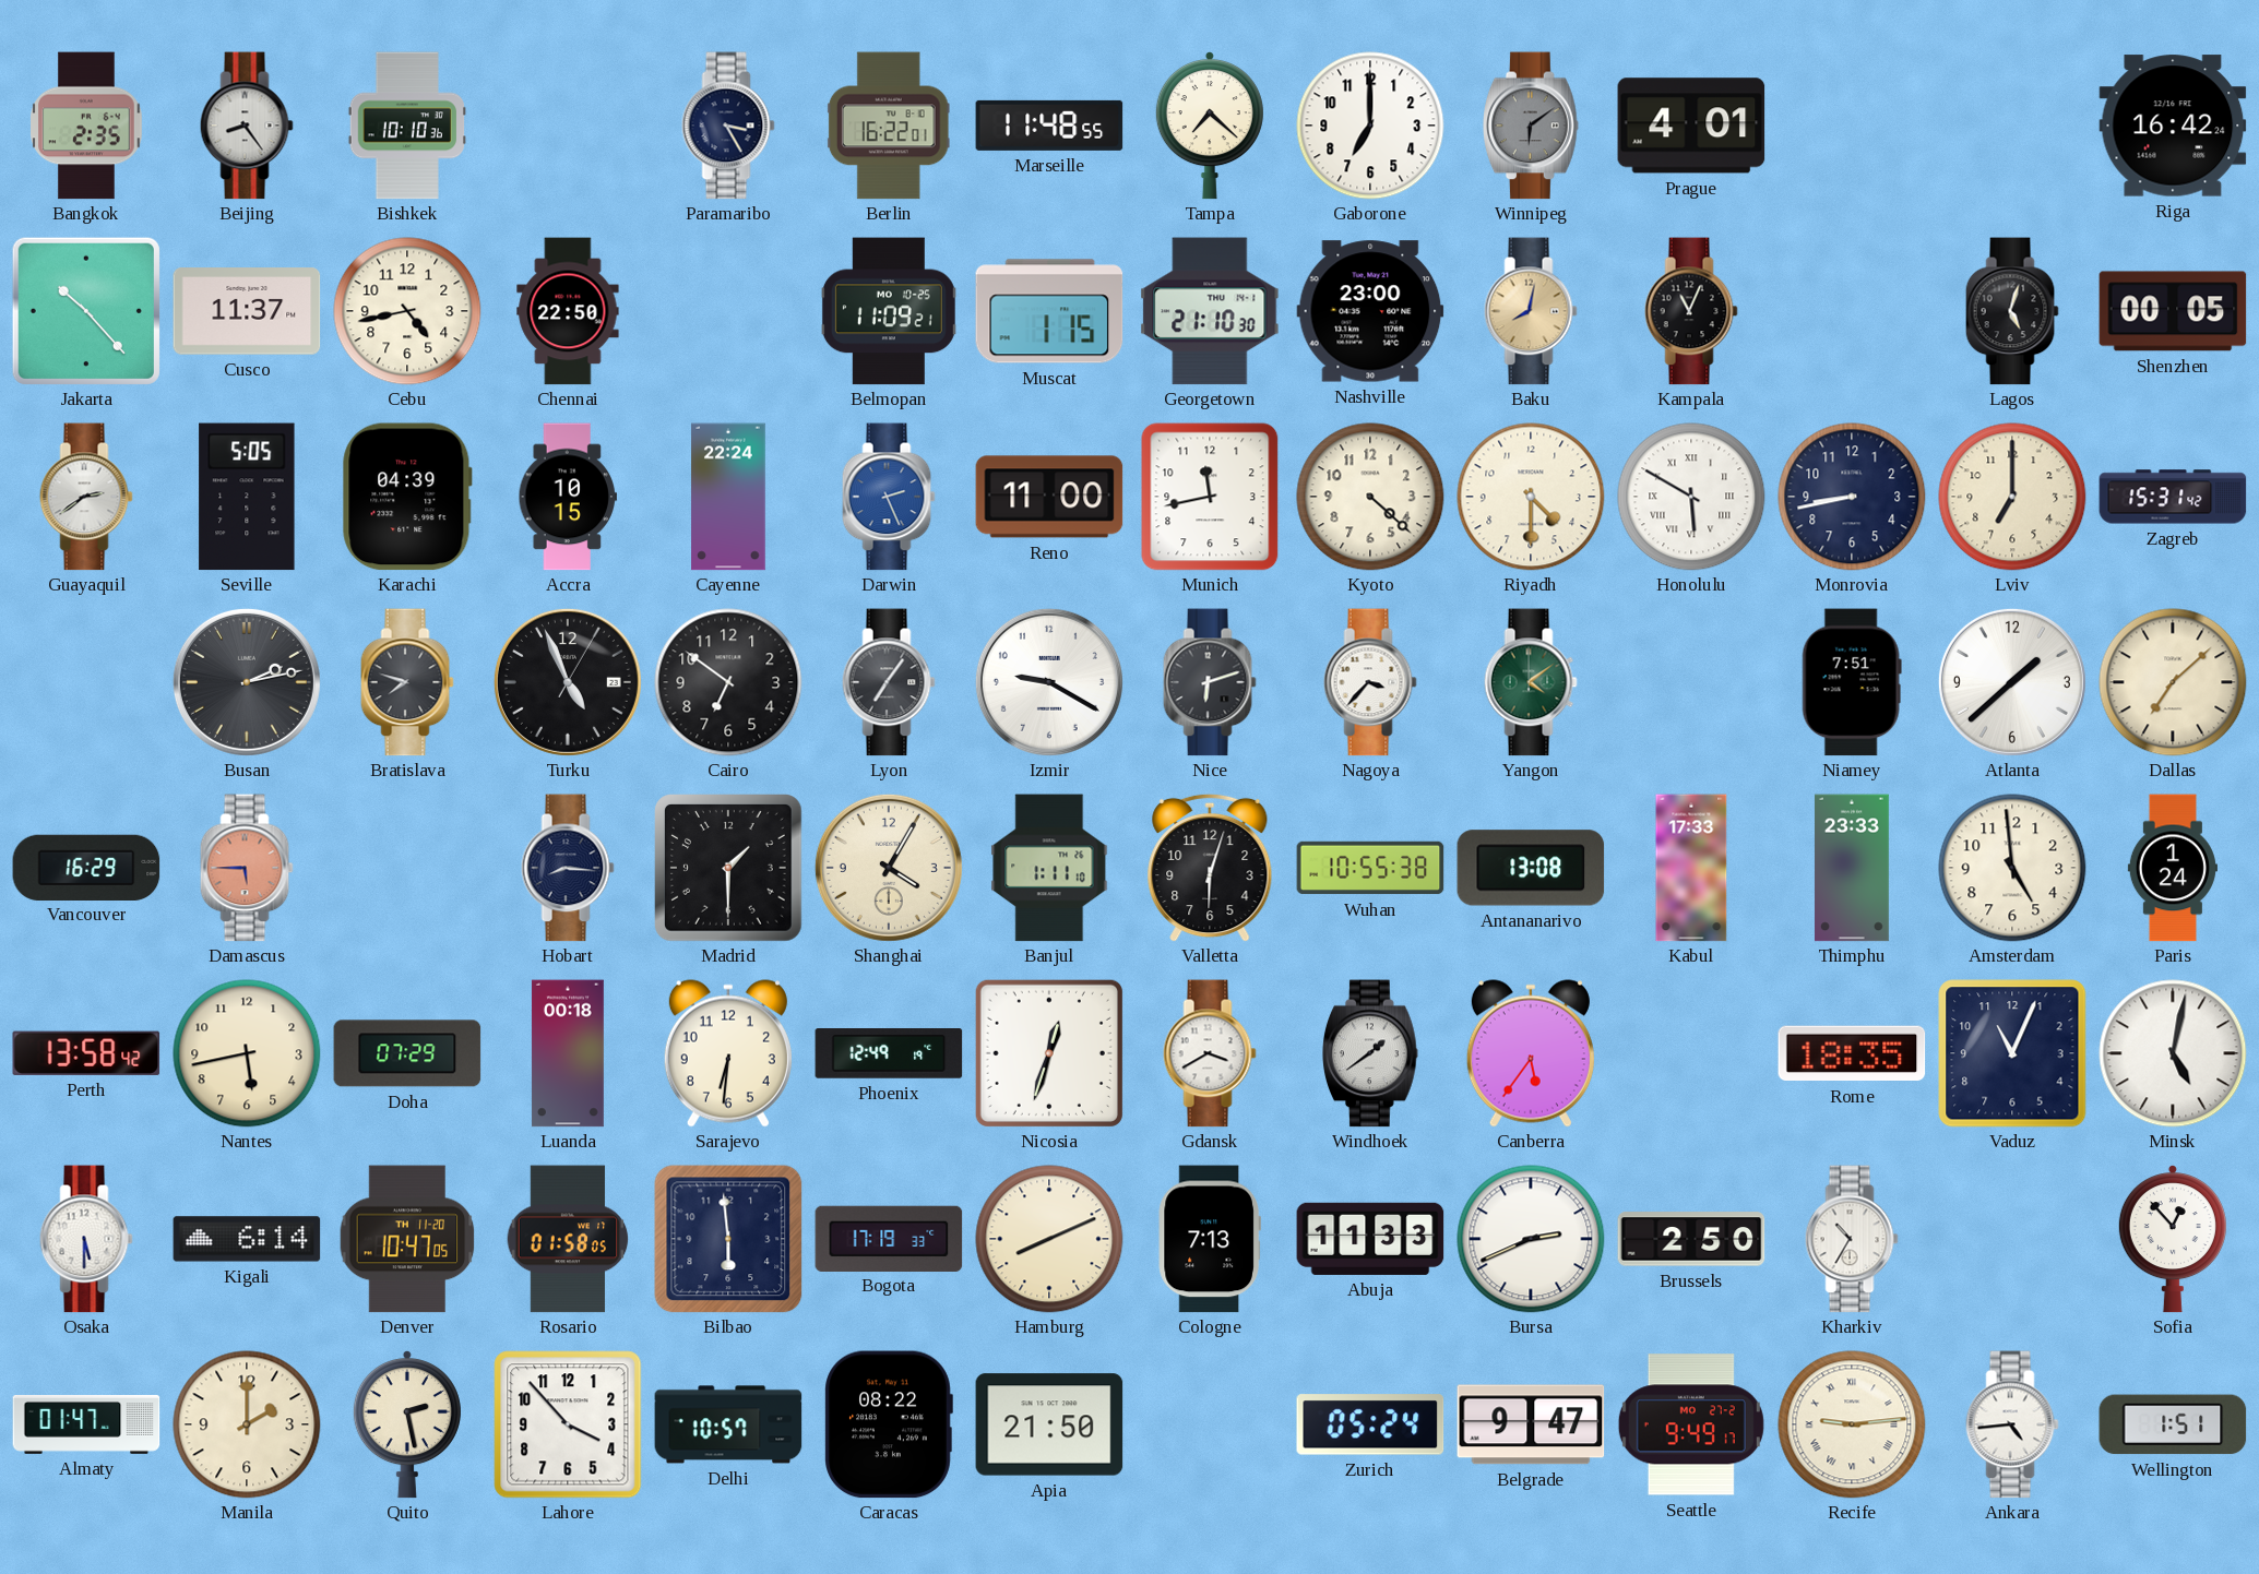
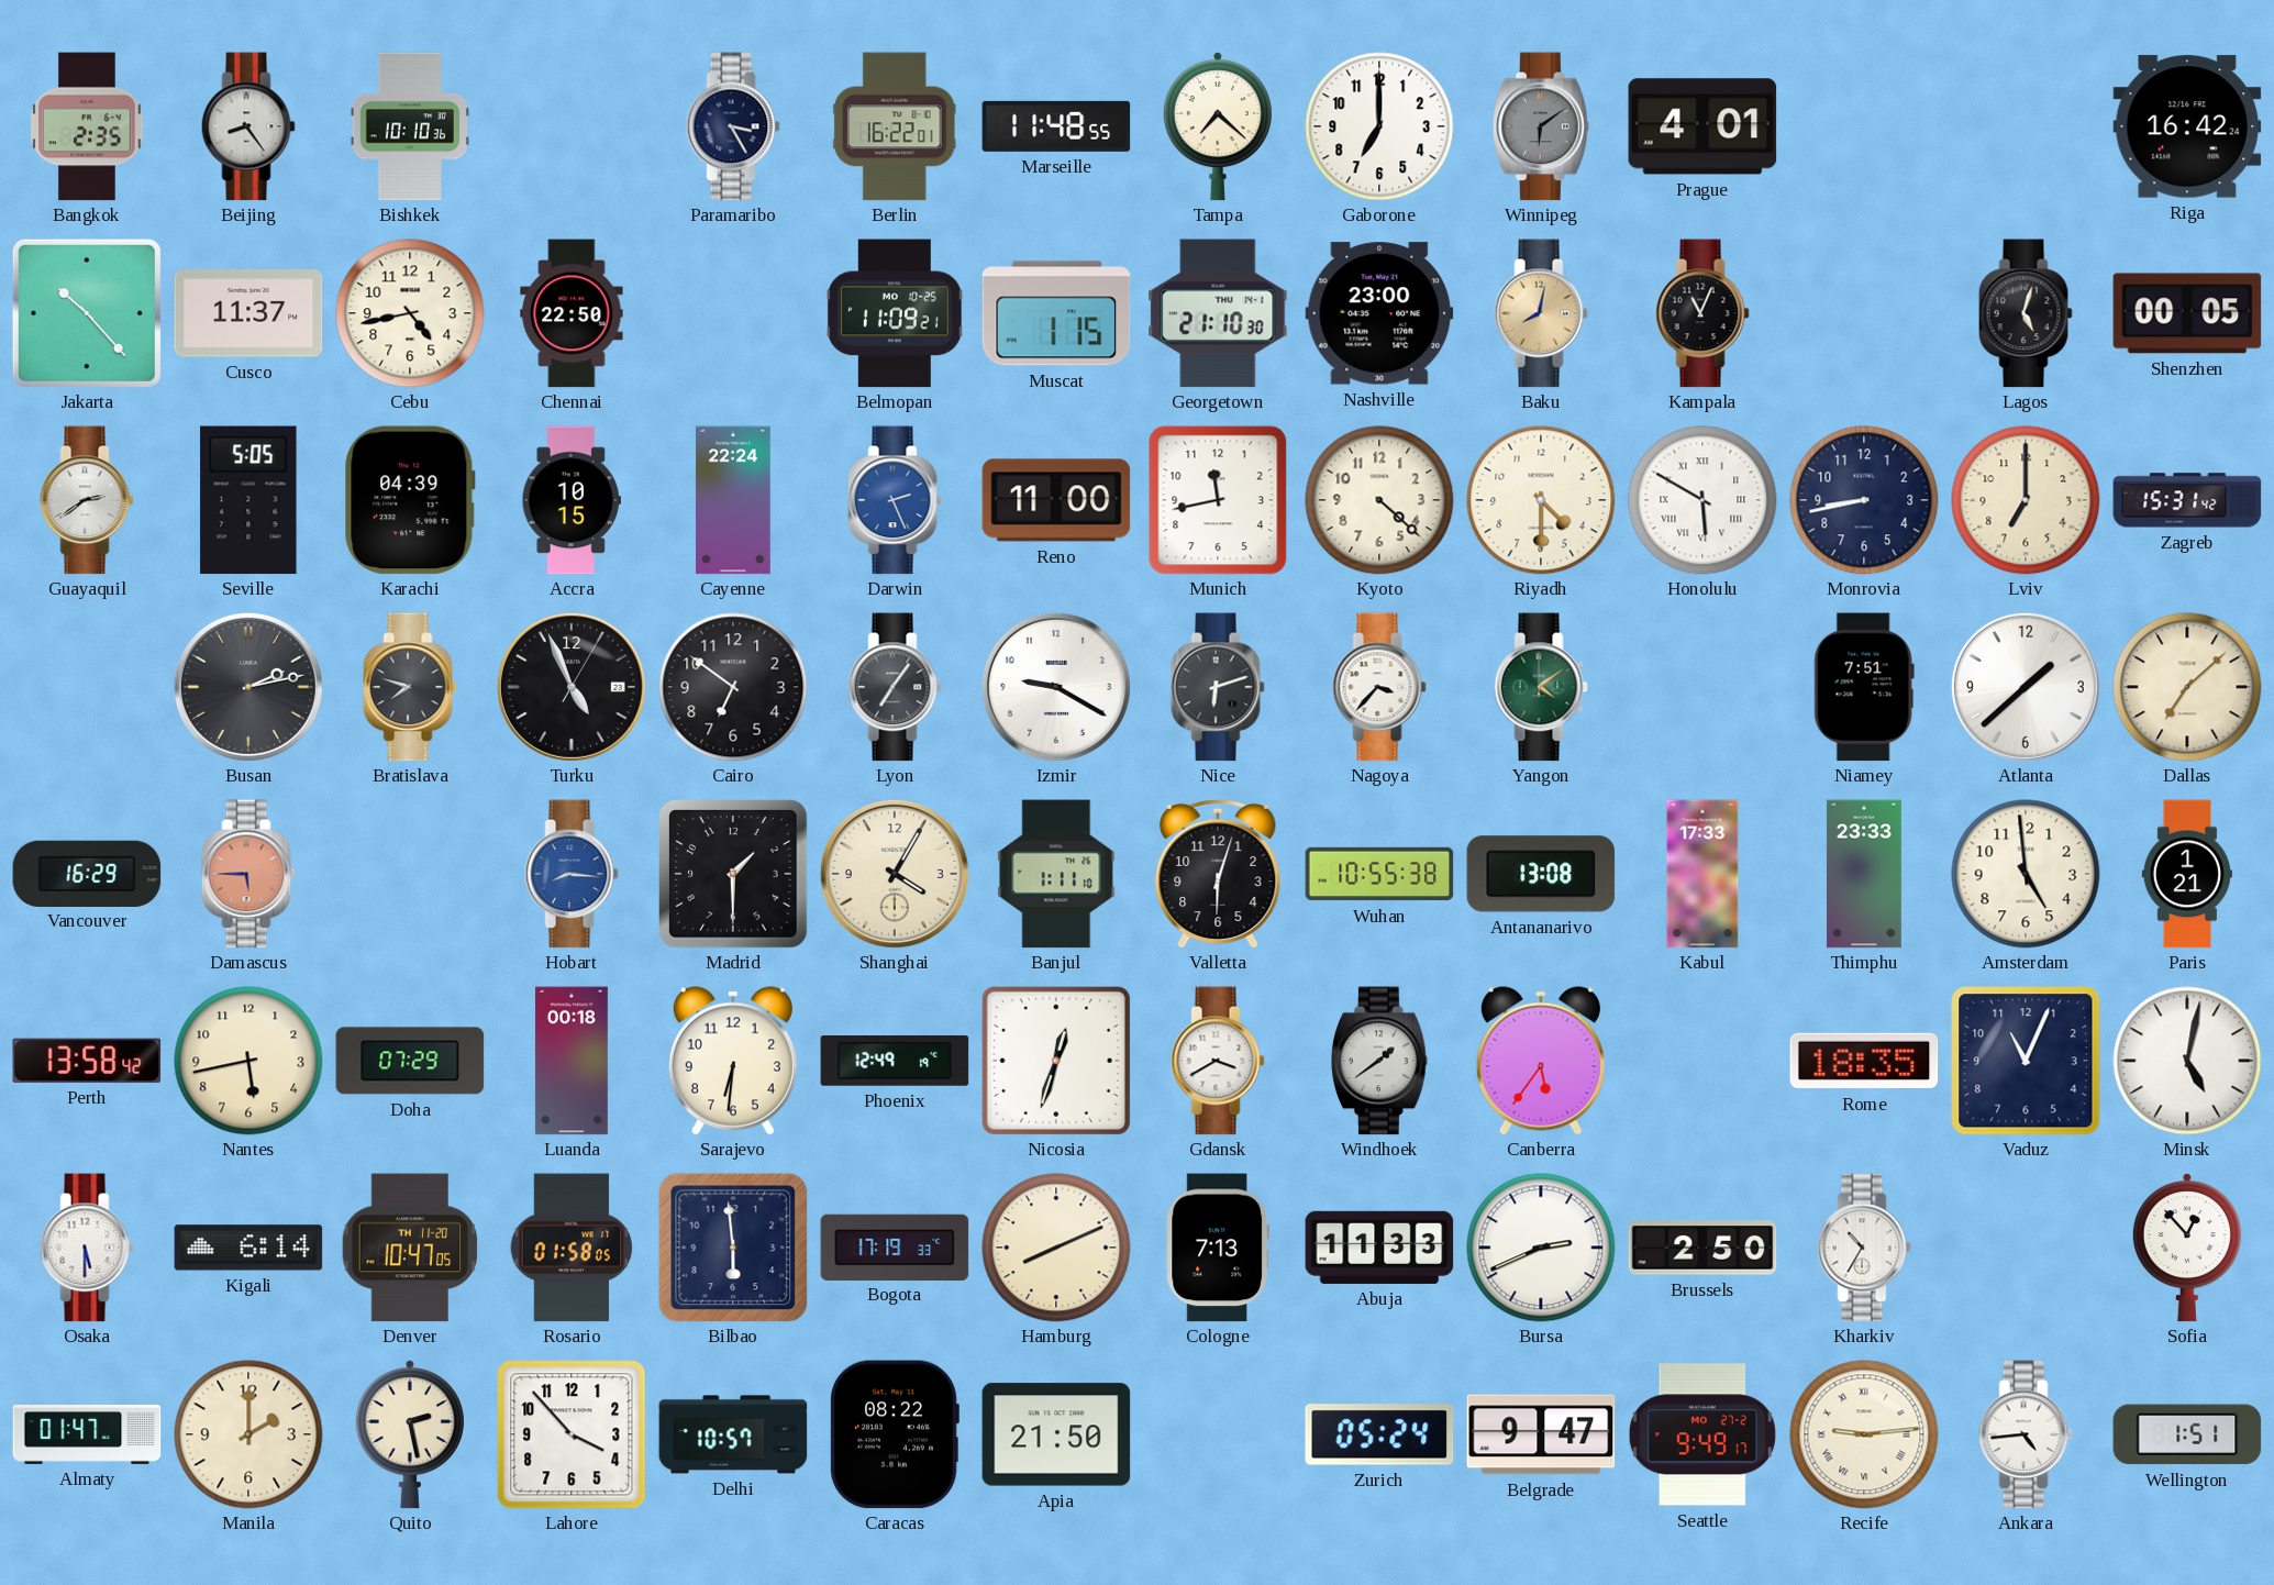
Hobart dial: navy -> blue
Paris: 1:24 -> 1:21
